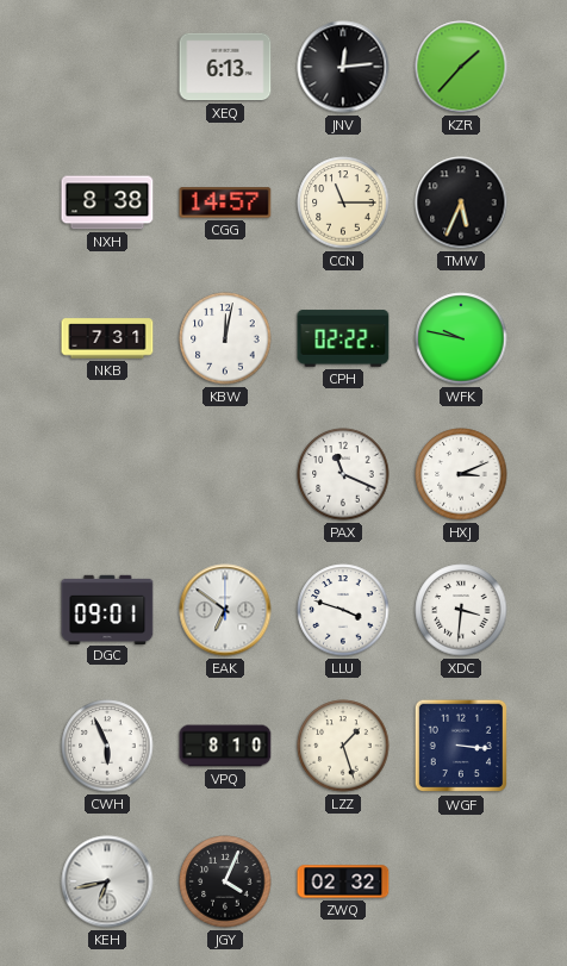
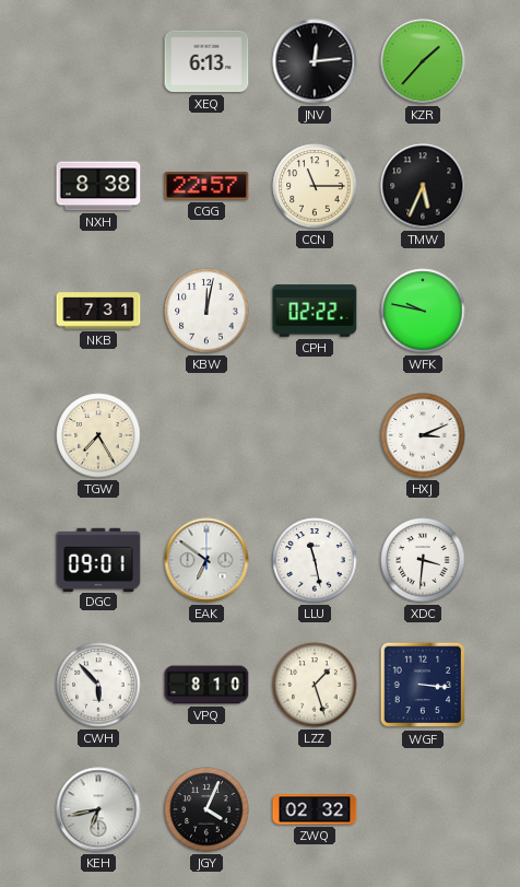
CGG: 14:57 -> 22:57
TGW: none -> 7:25
PAX: 11:19 -> none
LLU: 3:48 -> 11:28
CWH: 5:56 -> 5:53
